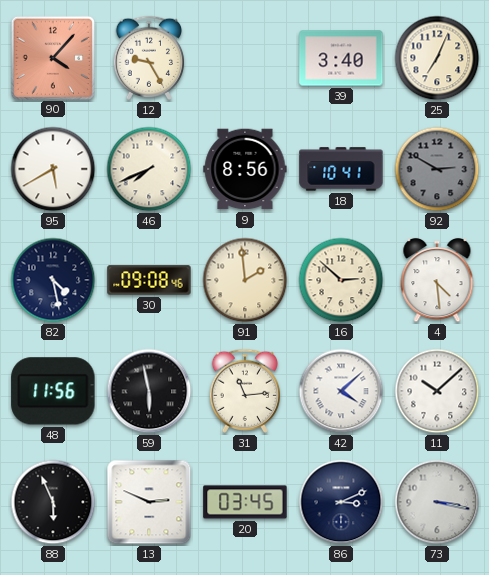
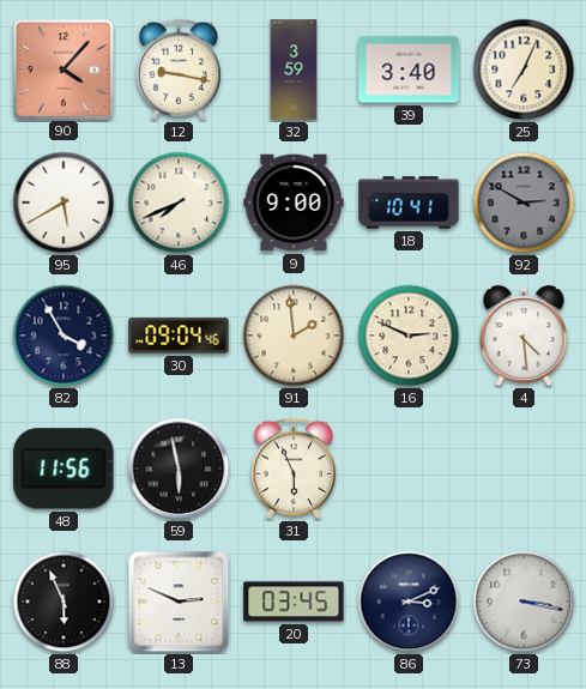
12: 9:25 -> 9:17
32: none -> 3:59
9: 8:56 -> 9:00
82: 4:28 -> 3:55
30: 09:08 -> 09:04
16: 2:52 -> 2:49
31: 11:14 -> 5:56
42: 4:08 -> none
11: 10:08 -> none
